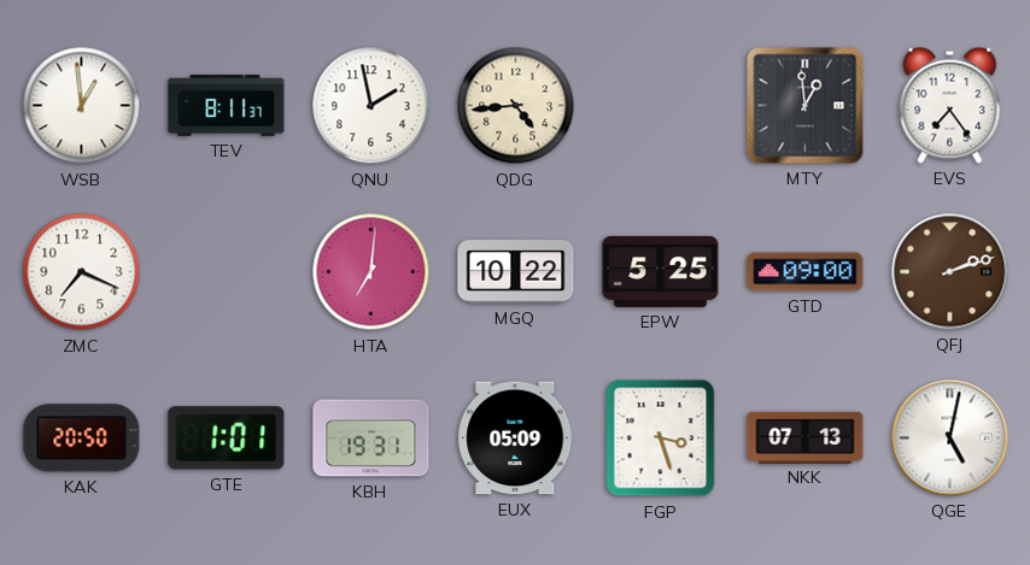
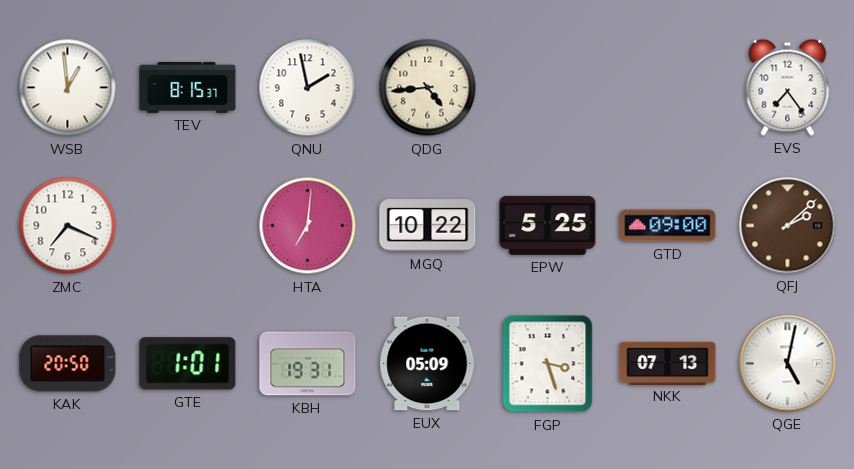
TEV: 8:11 -> 8:15
MTY: 12:59 -> none
QFJ: 2:12 -> 2:08
